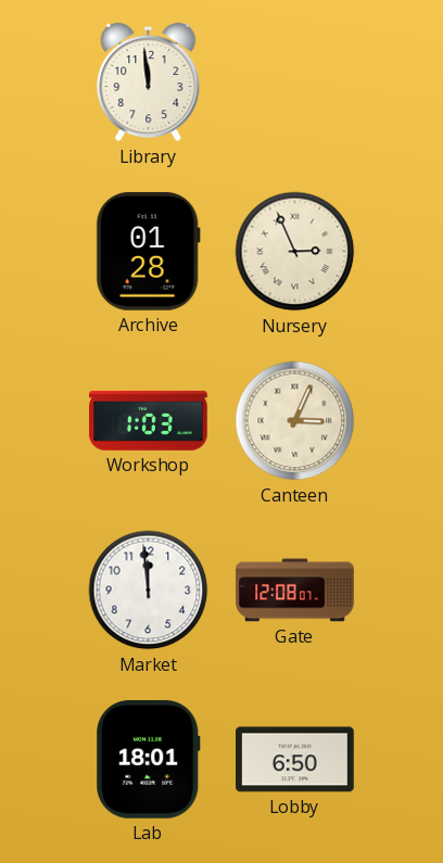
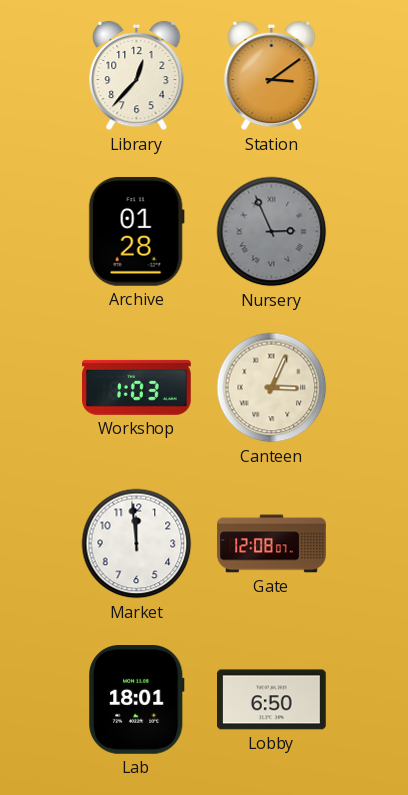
Library: 11:59 -> 12:37
Station: none -> 3:09
Nursery dial: cream -> grey
